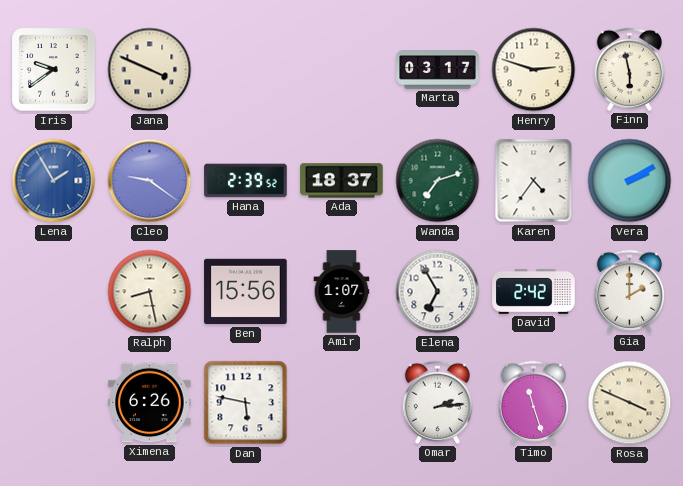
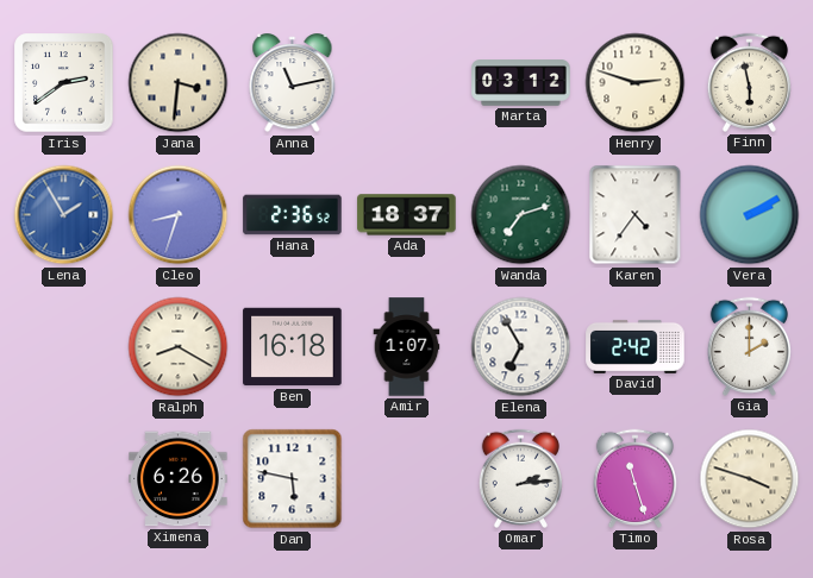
Iris: 9:39 -> 2:39
Jana: 3:49 -> 3:31
Anna: none -> 11:13
Marta: 03:17 -> 03:12
Cleo: 9:21 -> 8:33
Hana: 2:39 -> 2:36
Ralph: 8:28 -> 8:20
Ben: 15:56 -> 16:18
Rosa: 3:49 -> 3:48
